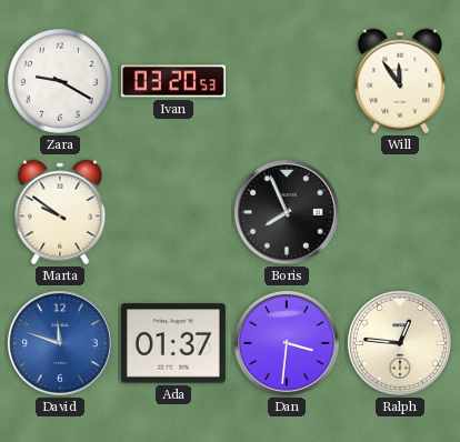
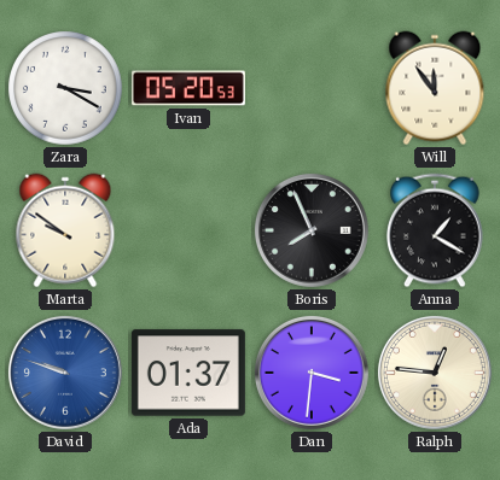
Zara: 9:20 -> 3:20
Ivan: 03:20 -> 05:20
Anna: none -> 1:20
David: 11:48 -> 9:48
